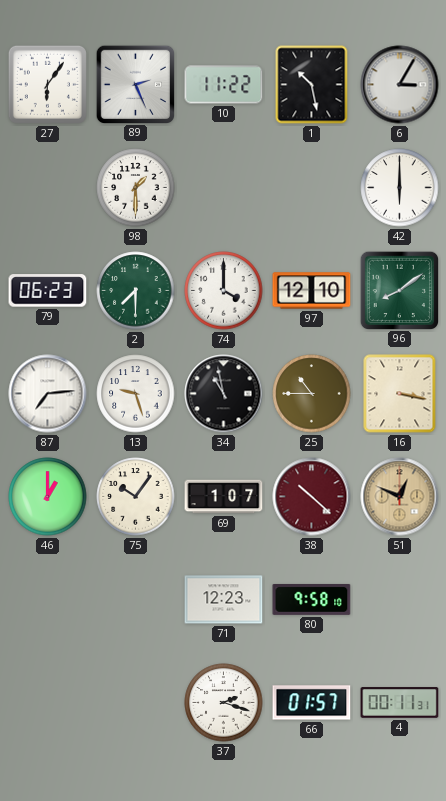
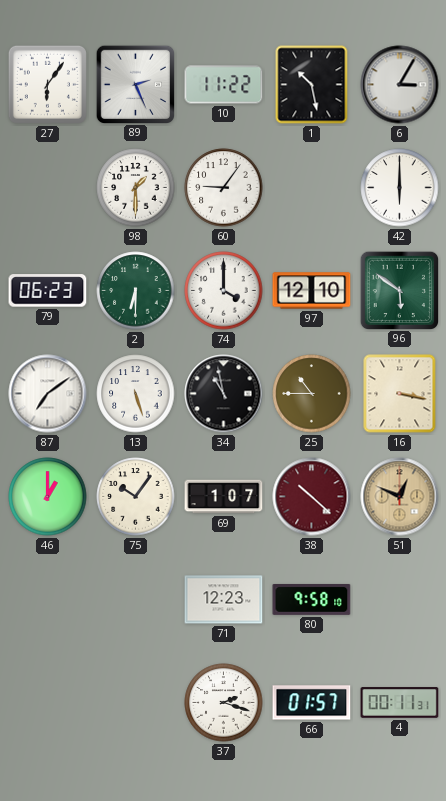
60: none -> 9:06
2: 7:30 -> 6:30
96: 8:09 -> 5:51
87: 7:14 -> 7:09
13: 9:27 -> 5:27
